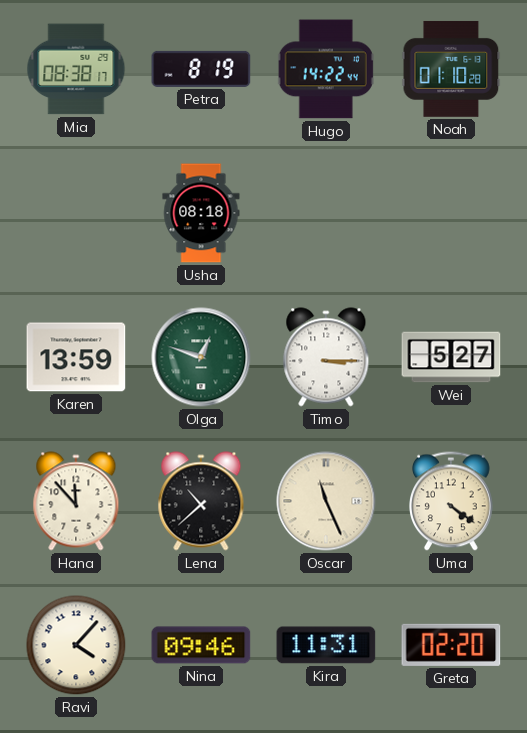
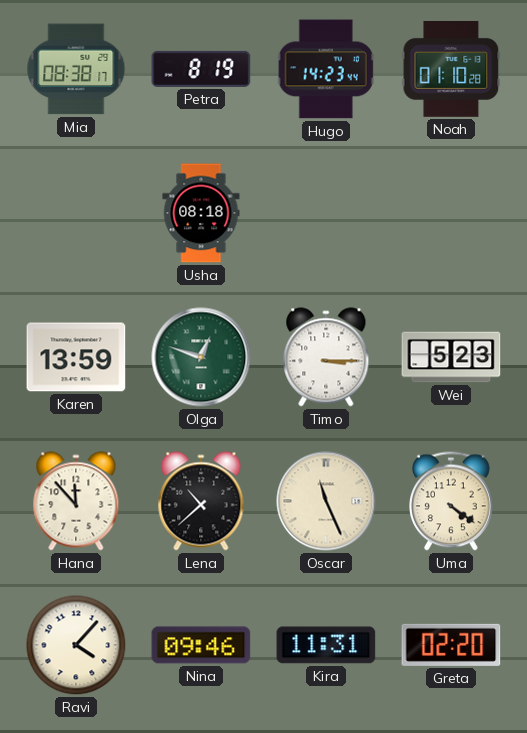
Hugo: 14:22 -> 14:23
Wei: 5:27 -> 5:23
